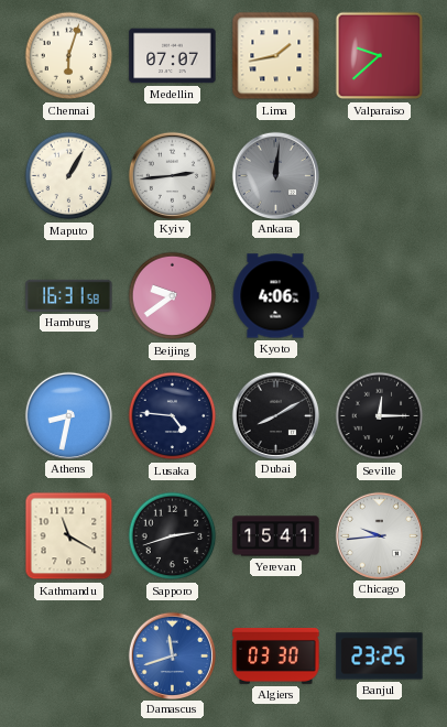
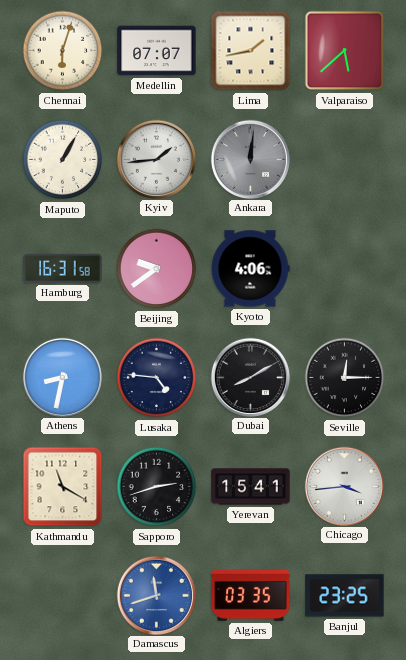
Valparaiso: 9:38 -> 5:38
Kyiv: 2:44 -> 1:44
Chicago: 9:44 -> 3:44
Algiers: 03:30 -> 03:35
